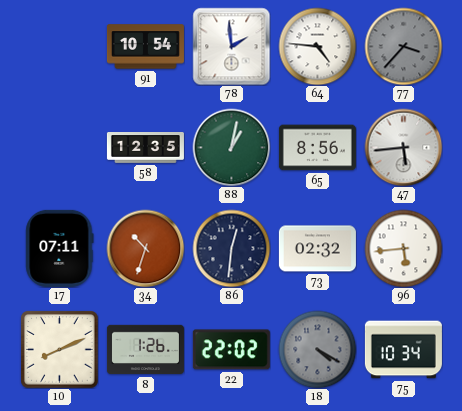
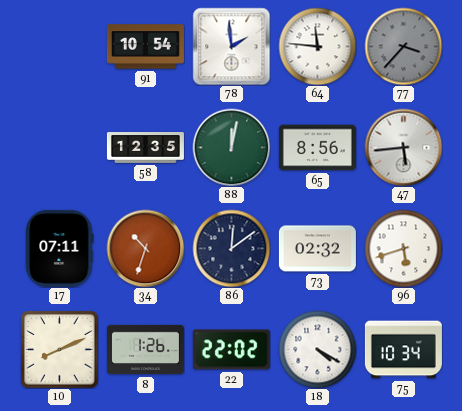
64: 4:46 -> 11:46
88: 1:02 -> 12:02
86: 12:31 -> 12:09
96: 5:44 -> 5:42
18 dial: grey -> white
